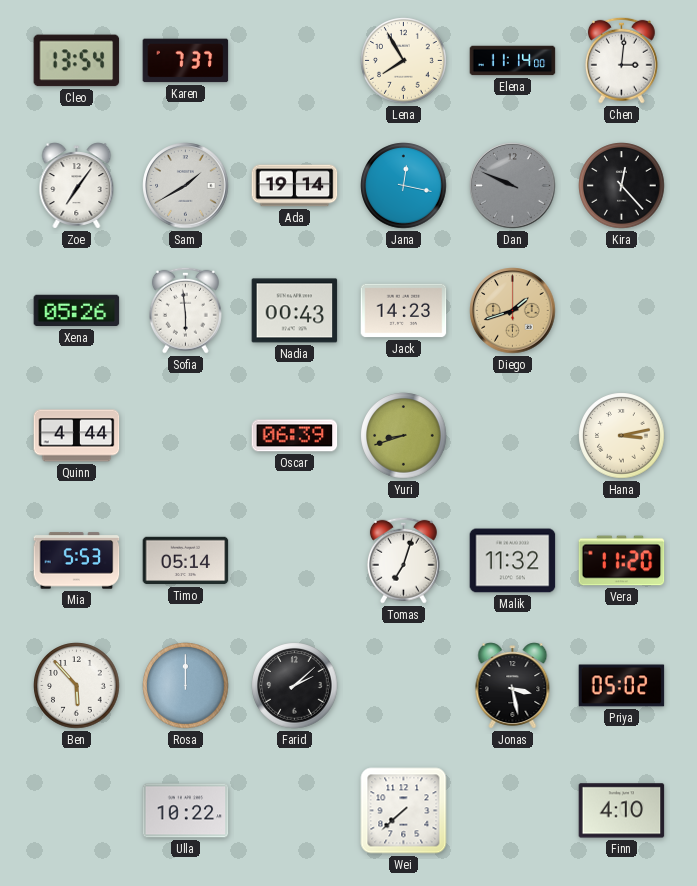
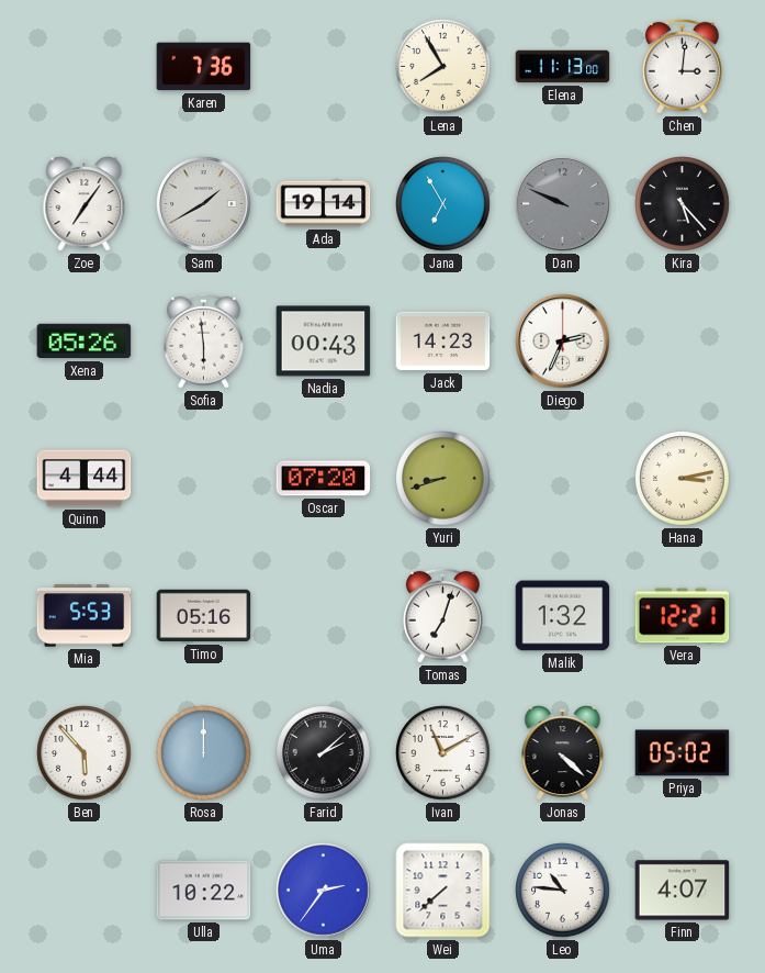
Cleo: 13:54 -> none
Karen: 7:37 -> 7:36
Elena: 11:14 -> 11:13
Jana: 12:17 -> 6:55
Kira: 12:23 -> 5:23
Diego: 1:42 -> 2:34
Diego dial: champagne -> white
Oscar: 06:39 -> 07:20
Timo: 05:14 -> 05:16
Malik: 11:32 -> 1:32
Vera: 11:20 -> 12:21
Ivan: none -> 11:10
Jonas: 3:28 -> 4:22
Uma: none -> 2:36
Leo: none -> 10:46
Finn: 4:10 -> 4:07
